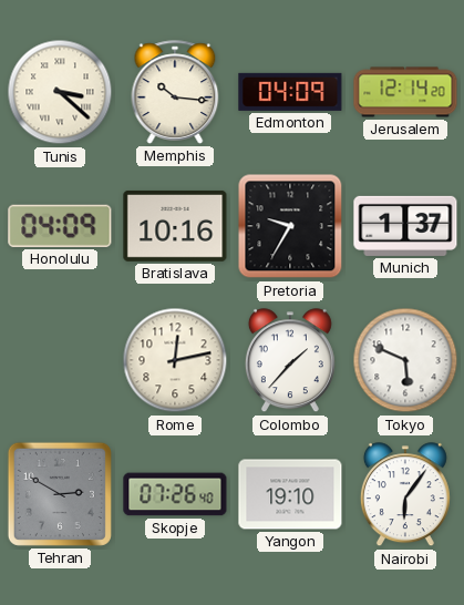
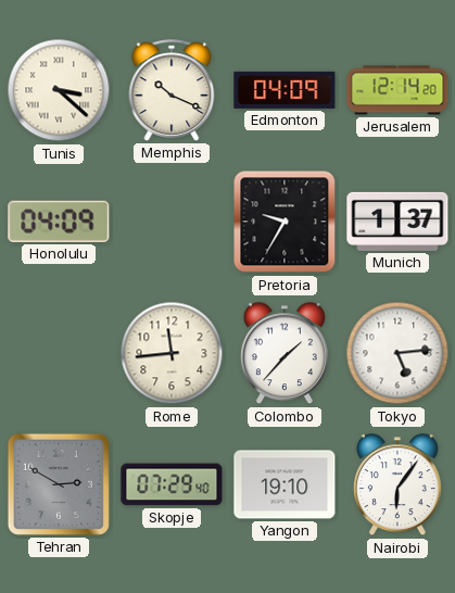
Memphis: 10:16 -> 10:19
Bratislava: 10:16 -> none
Rome: 12:13 -> 11:44
Tokyo: 5:49 -> 5:14
Skopje: 07:26 -> 07:29
